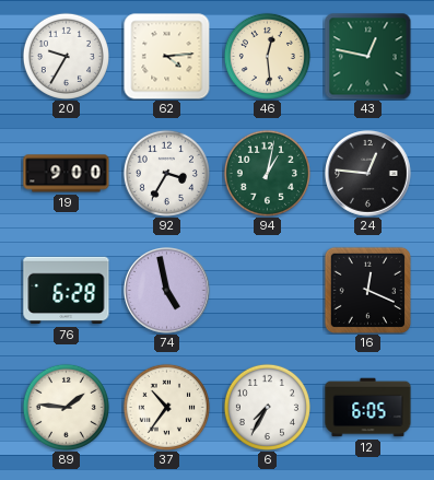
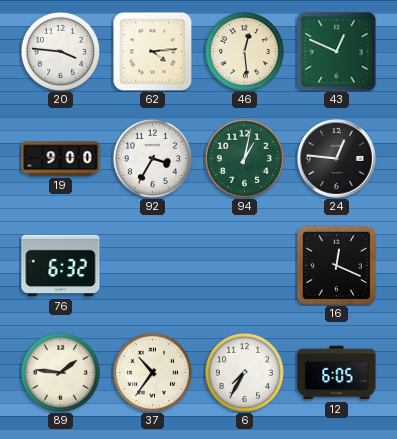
20: 9:35 -> 3:46
43: 12:47 -> 12:49
76: 6:28 -> 6:32
74: 4:58 -> none
